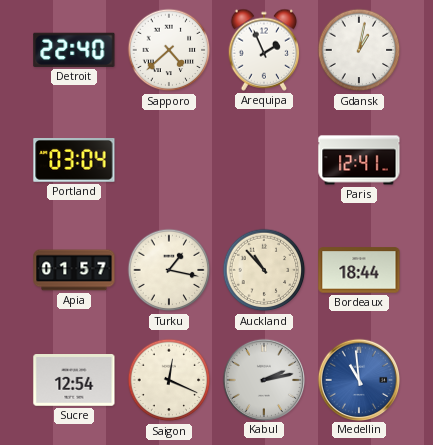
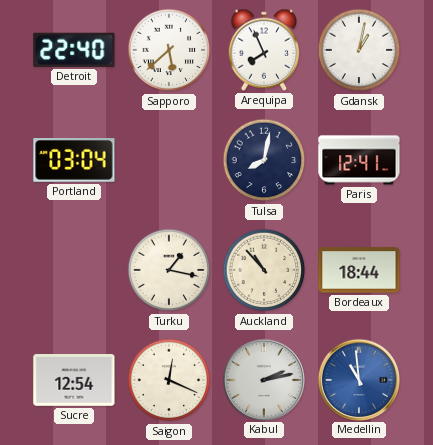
Sapporo: 4:38 -> 5:38
Arequipa: 1:56 -> 7:56
Tulsa: none -> 8:02
Apia: 01:57 -> none
